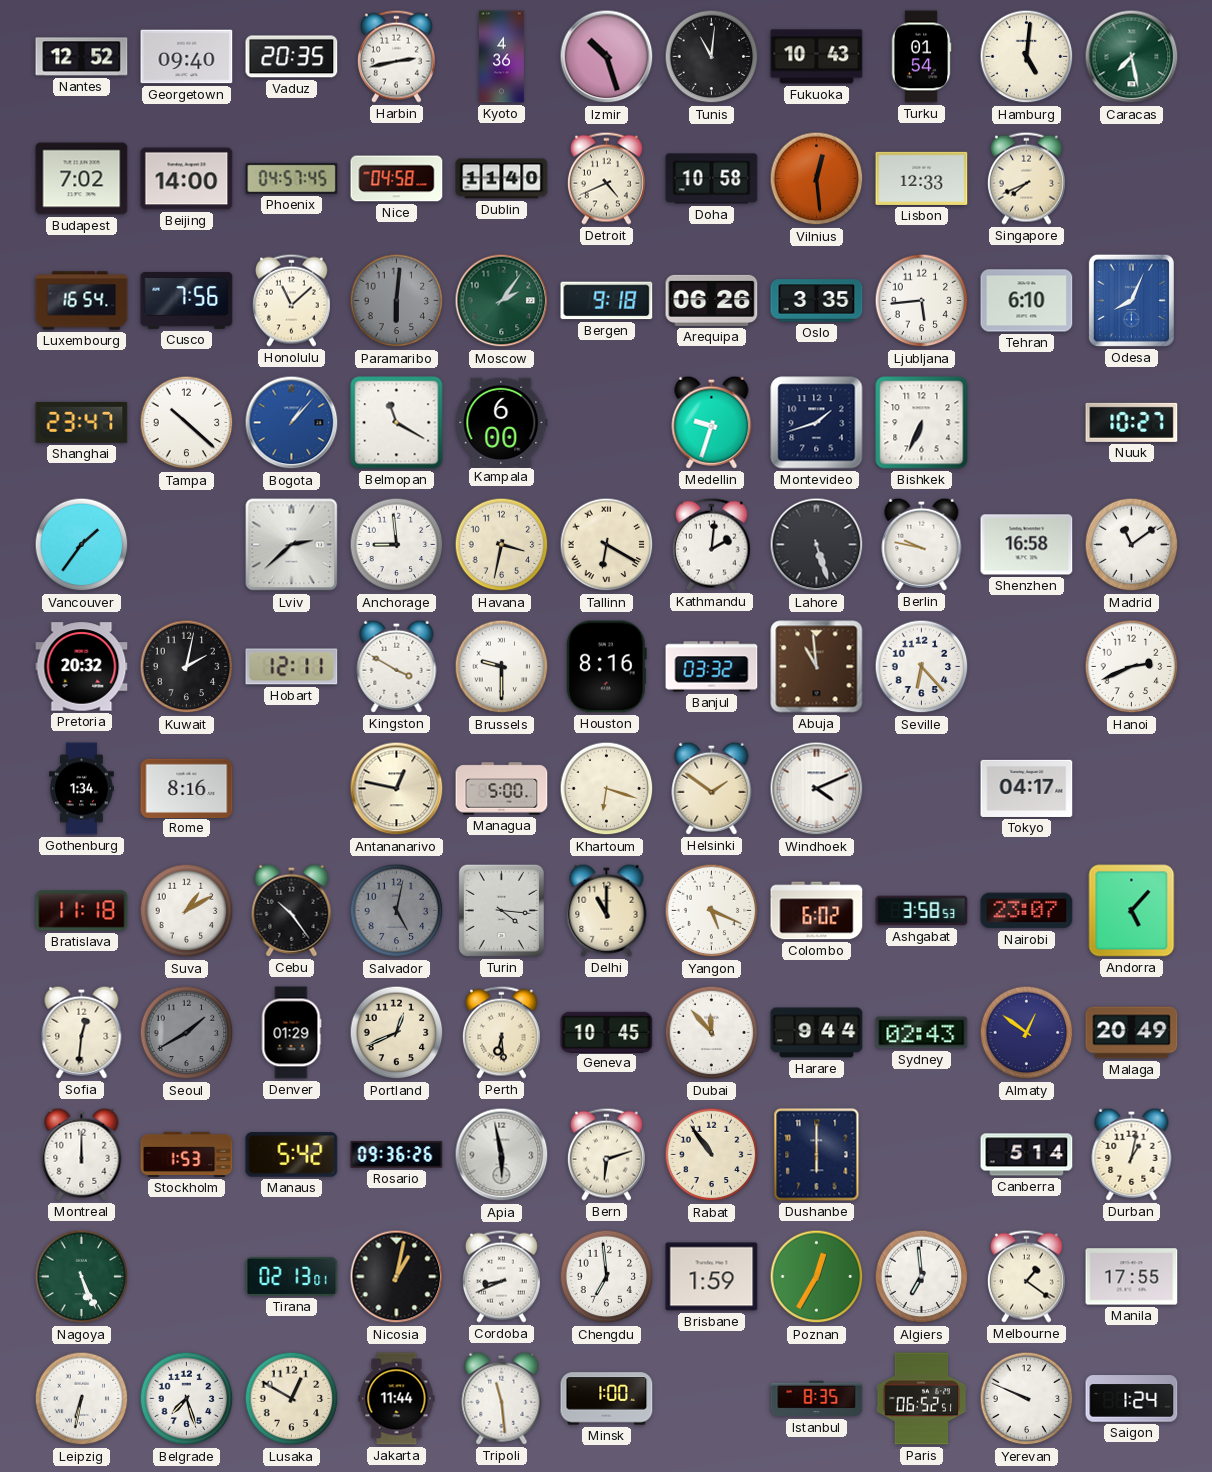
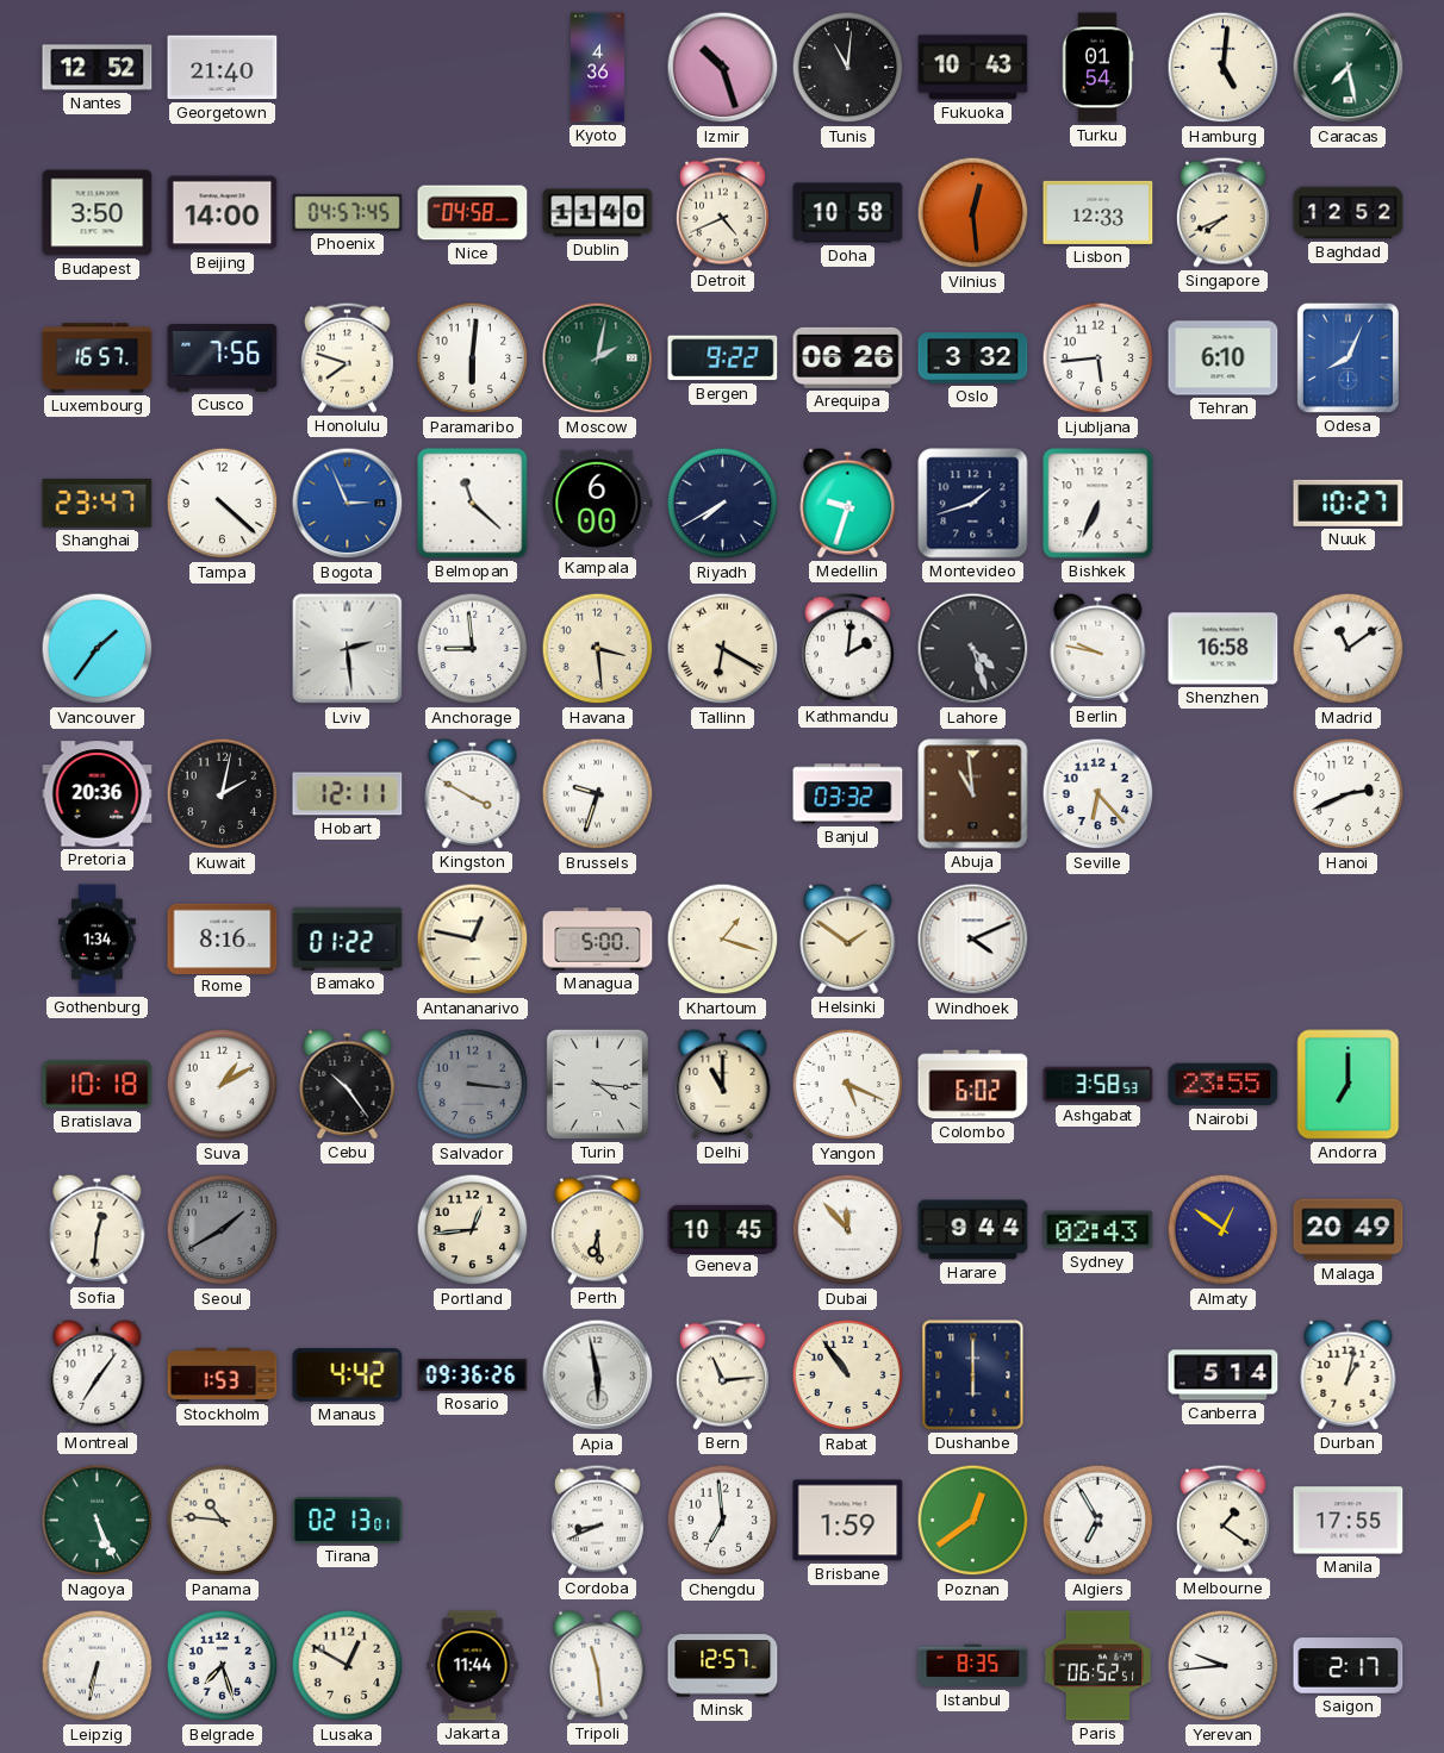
Georgetown: 09:40 -> 21:40
Vaduz: 20:35 -> none
Harbin: 2:43 -> none
Budapest: 7:02 -> 3:50
Baghdad: none -> 12:52
Luxembourg: 16:54 -> 16:57
Honolulu: 11:08 -> 7:48
Paramaribo dial: grey -> white
Moscow: 2:06 -> 2:02
Bergen: 9:18 -> 9:22
Oslo: 3:35 -> 3:32
Tampa: 10:22 -> 4:22
Bogota: 1:07 -> 2:56
Belmopan: 11:20 -> 11:22
Riyadh: none -> 7:40
Lviv: 2:38 -> 2:29
Havana: 3:32 -> 3:29
Lahore: 5:27 -> 4:27
Pretoria: 20:32 -> 20:36
Brussels: 9:30 -> 9:33
Houston: 8:16 -> none
Bamako: none -> 01:22
Khartoum: 6:18 -> 1:18
Tokyo: 04:17 -> none
Bratislava: 11:18 -> 10:18
Salvador: 5:02 -> 3:16
Nairobi: 23:07 -> 23:55
Andorra: 5:07 -> 7:00
Denver: 01:29 -> none
Portland: 12:41 -> 12:44
Montreal: 12:00 -> 7:06
Manaus: 5:42 -> 4:42
Bern: 6:12 -> 11:14
Panama: none -> 10:46
Nicosia: 1:02 -> none
Poznan: 12:35 -> 12:39
Algiers: 6:59 -> 6:55
Minsk: 1:00 -> 12:57
Yerevan: 9:49 -> 9:44
Saigon: 1:24 -> 2:17
